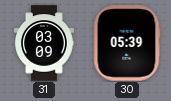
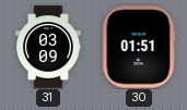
30: 05:39 -> 01:51
